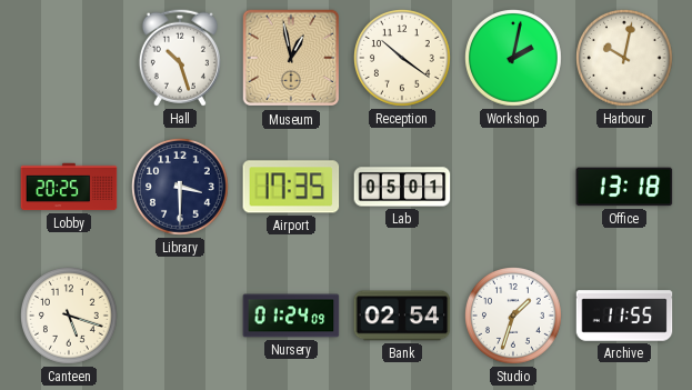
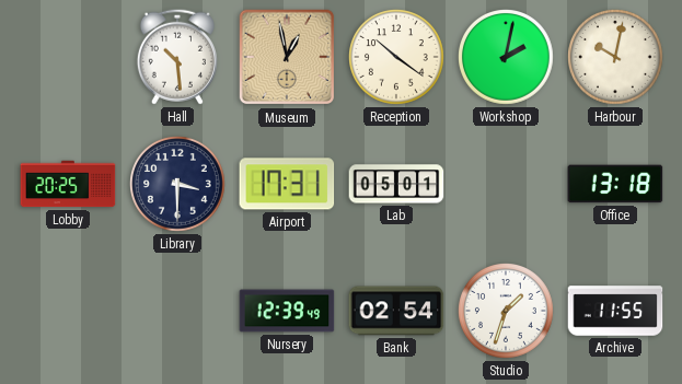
Hall: 10:27 -> 10:29
Airport: 17:35 -> 17:31
Canteen: 5:18 -> none
Nursery: 01:24 -> 12:39
